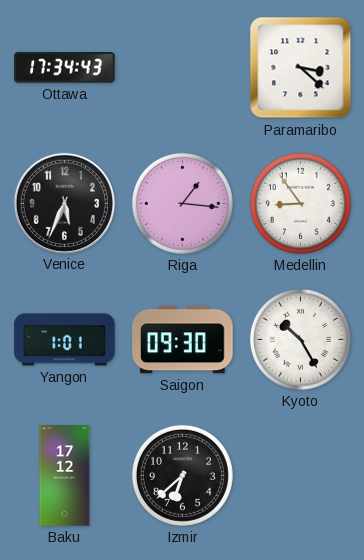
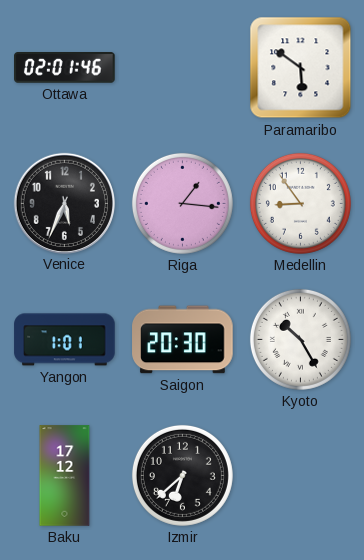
Ottawa: 17:34 -> 02:01
Paramaribo: 3:22 -> 5:51
Saigon: 09:30 -> 20:30
